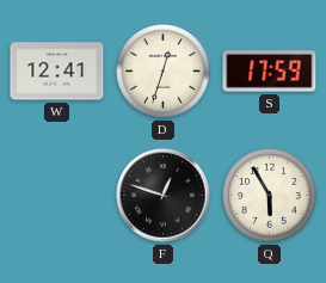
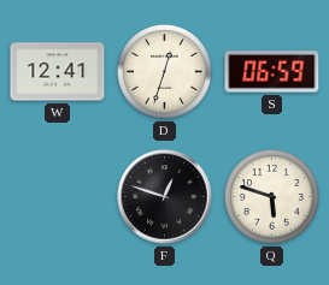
S: 17:59 -> 06:59
Q: 5:55 -> 5:48
